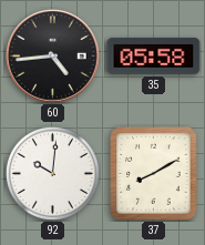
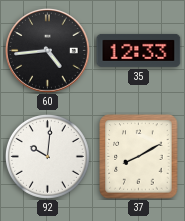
35: 05:58 -> 12:33
